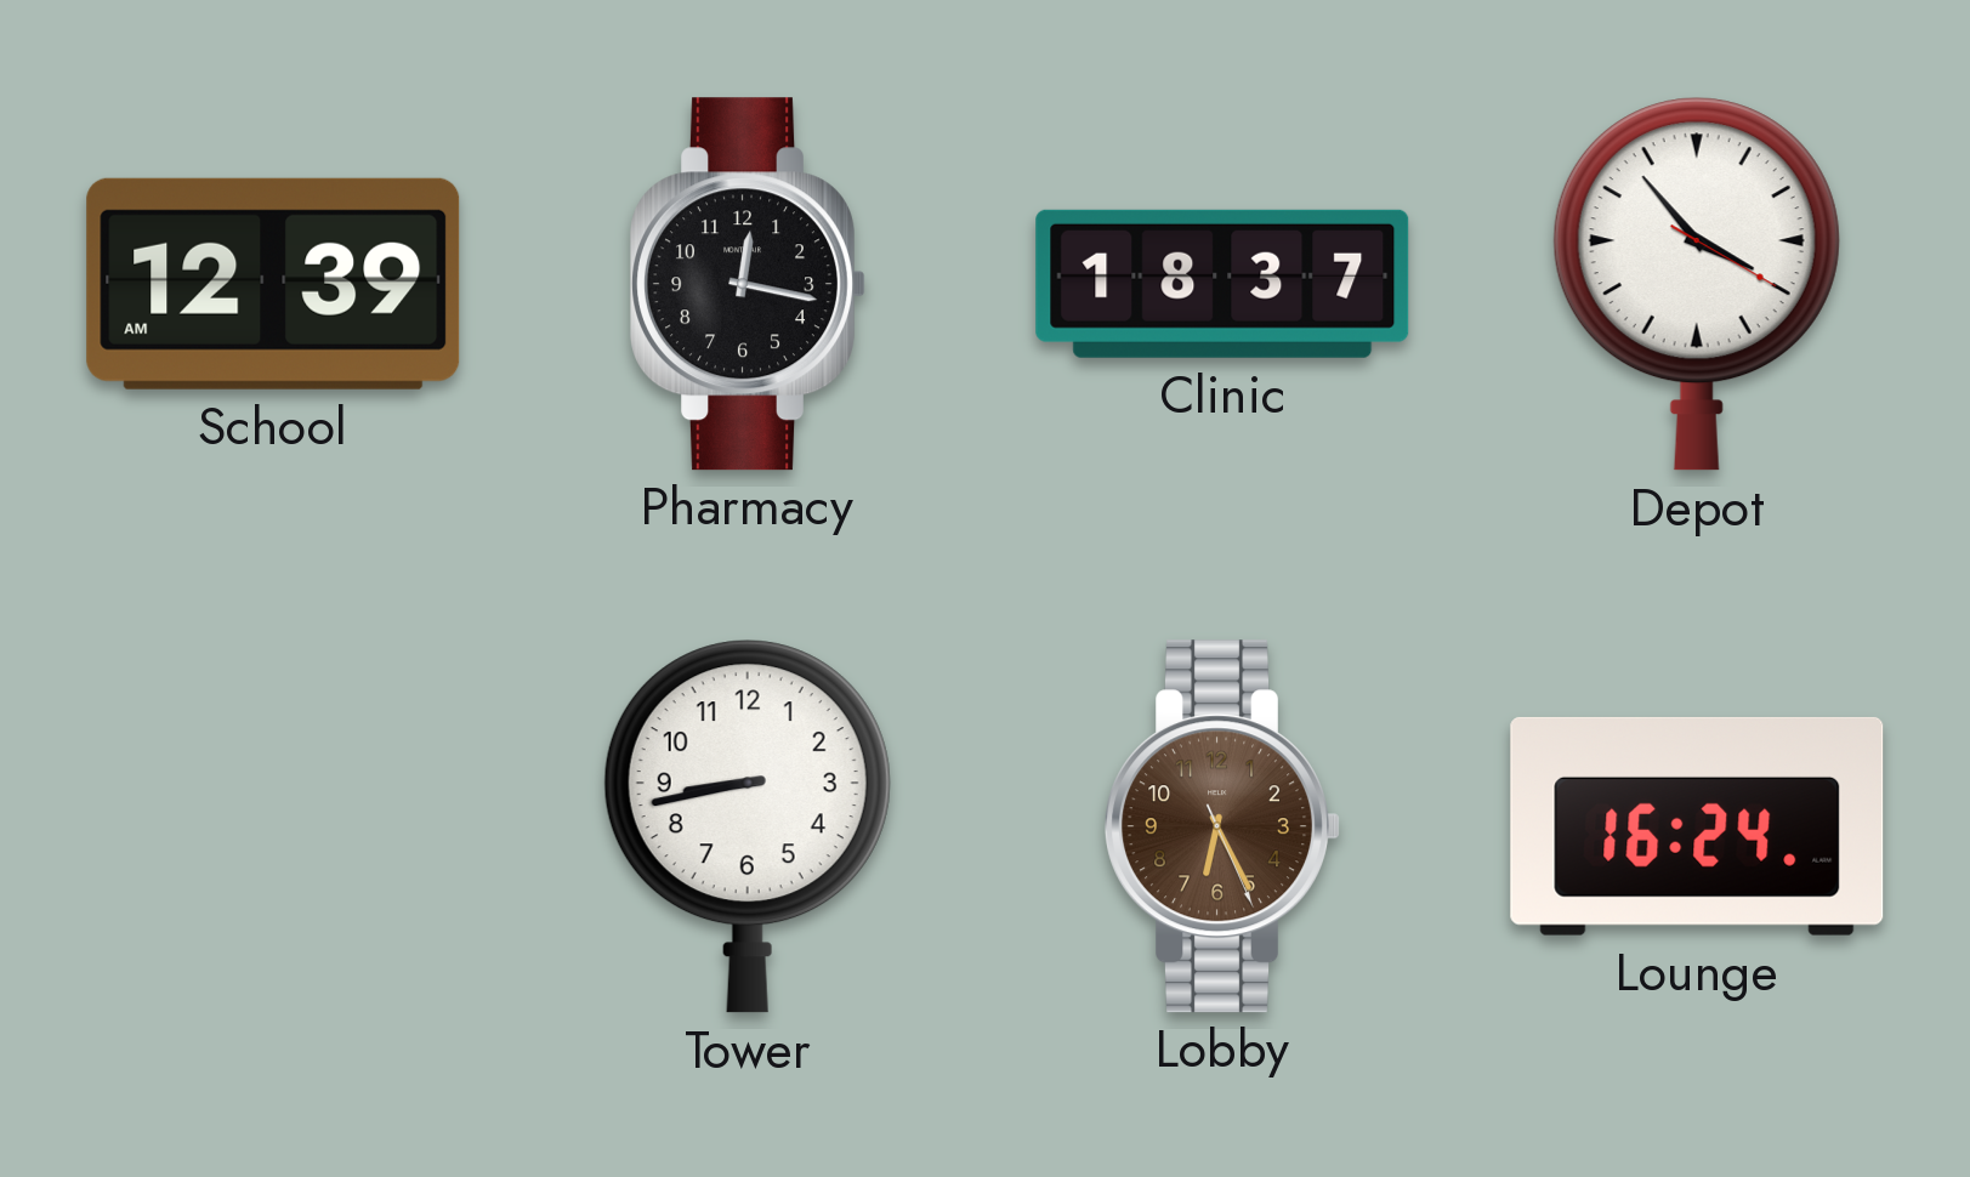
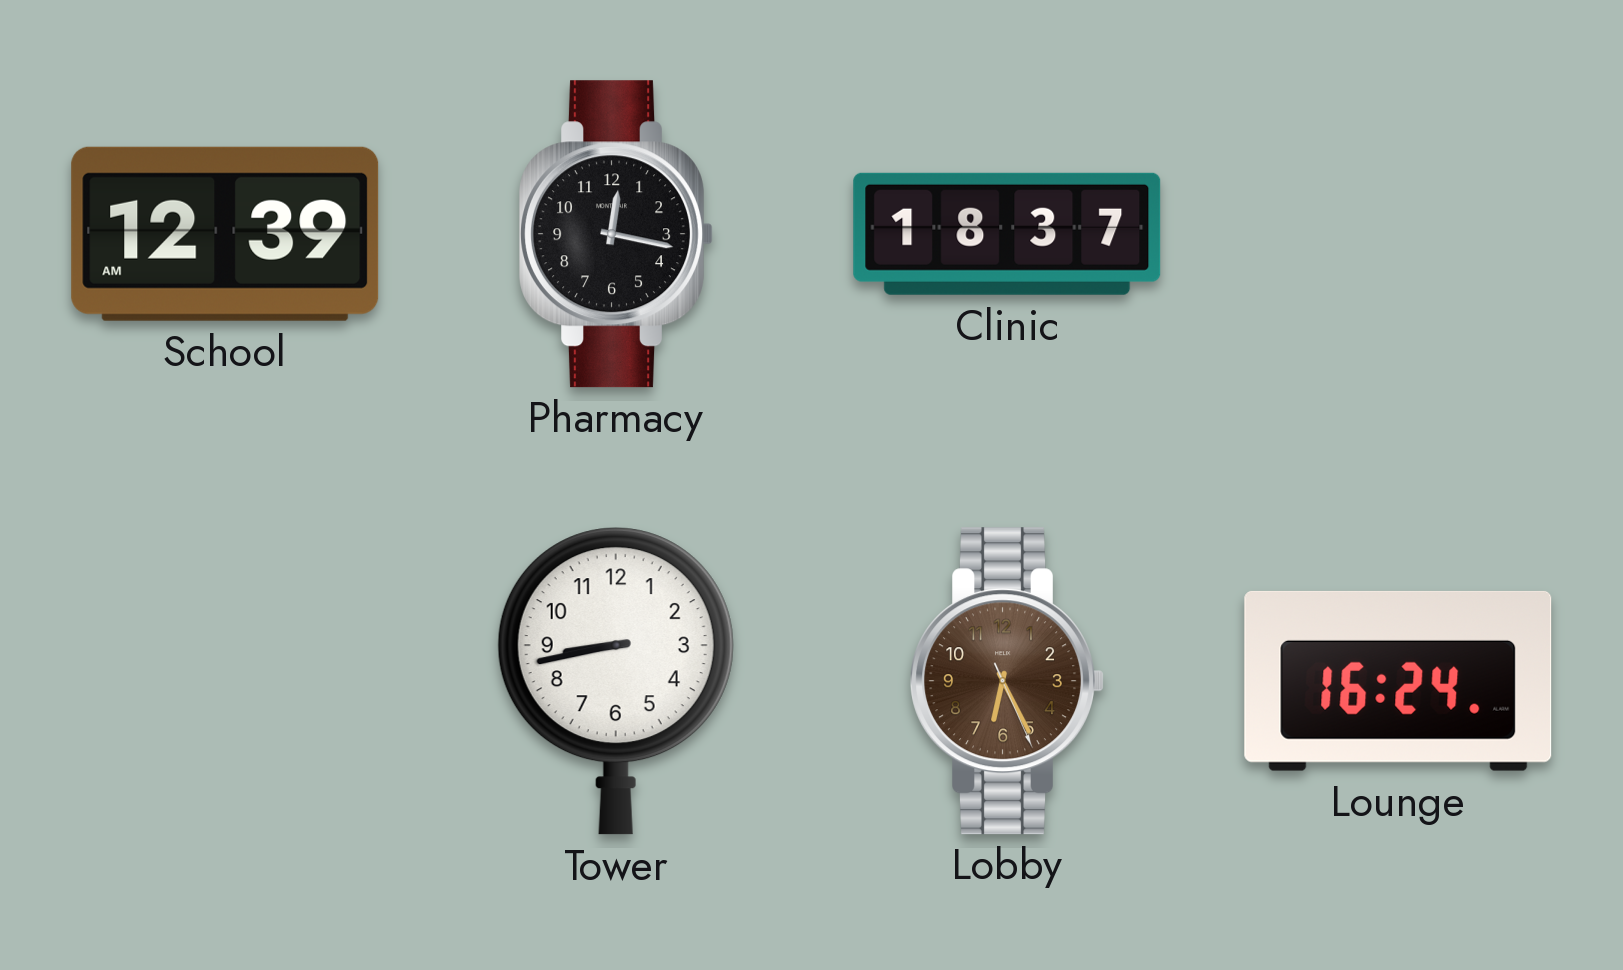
Depot: 3:53 -> none
